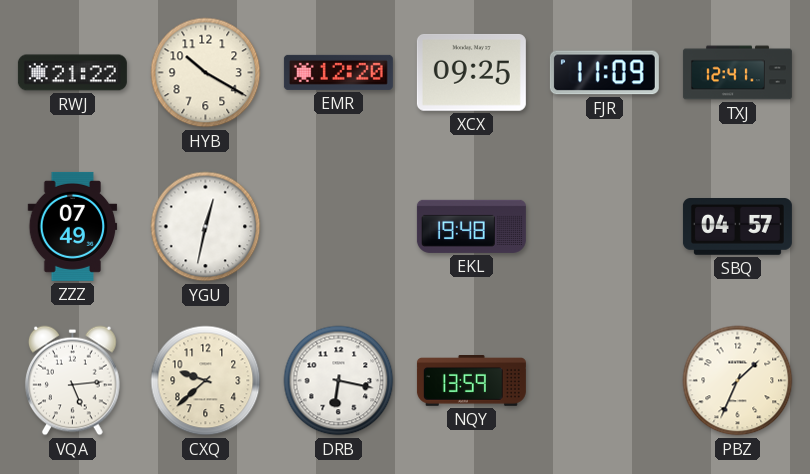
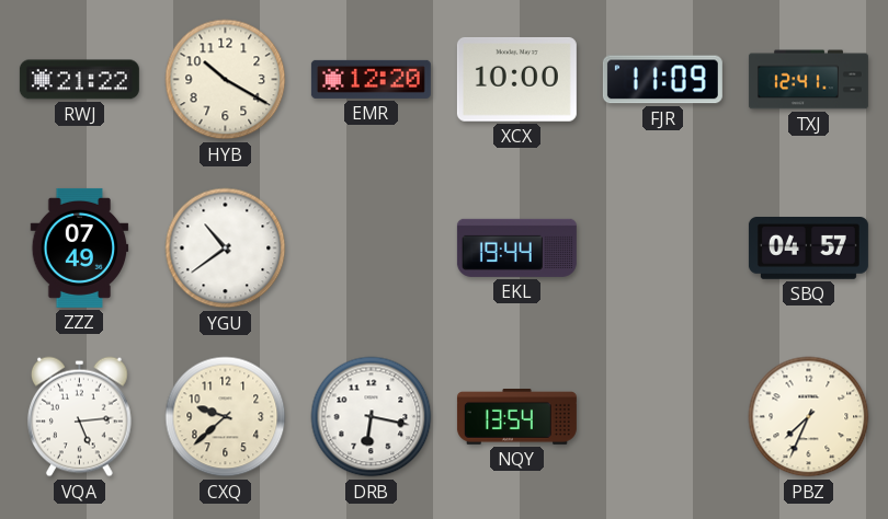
XCX: 09:25 -> 10:00
YGU: 12:32 -> 10:39
EKL: 19:48 -> 19:44
NQY: 13:59 -> 13:54
PBZ: 1:34 -> 7:34
